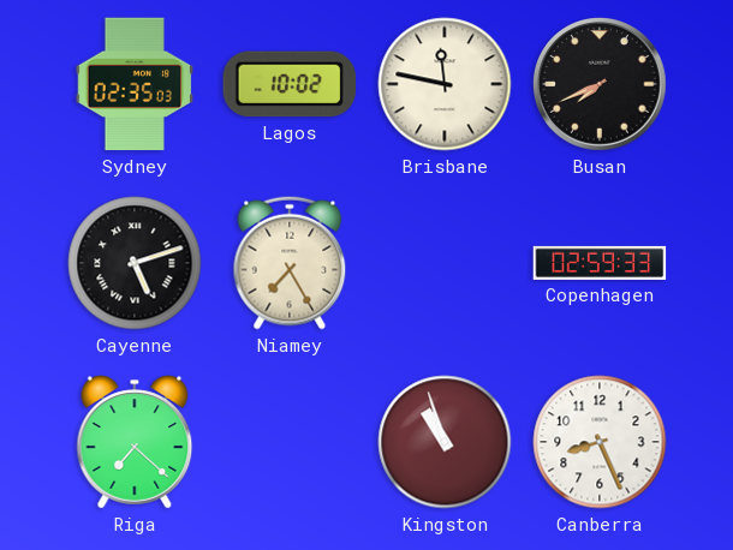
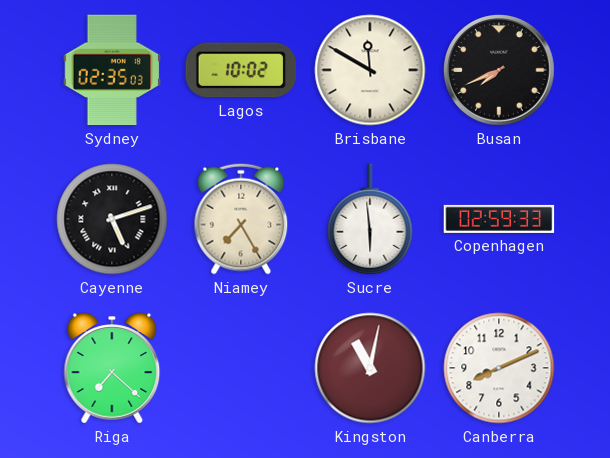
Brisbane: 11:47 -> 11:50
Sucre: none -> 5:59
Kingston: 10:57 -> 11:02
Canberra: 8:26 -> 8:11
